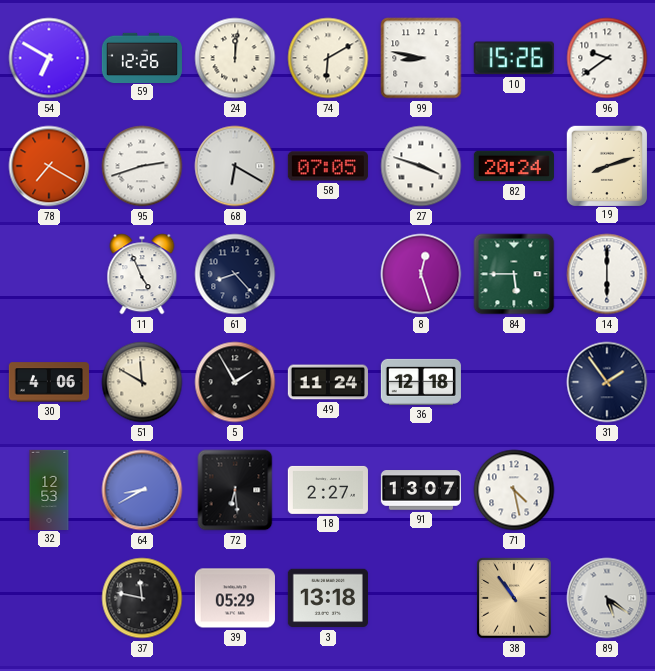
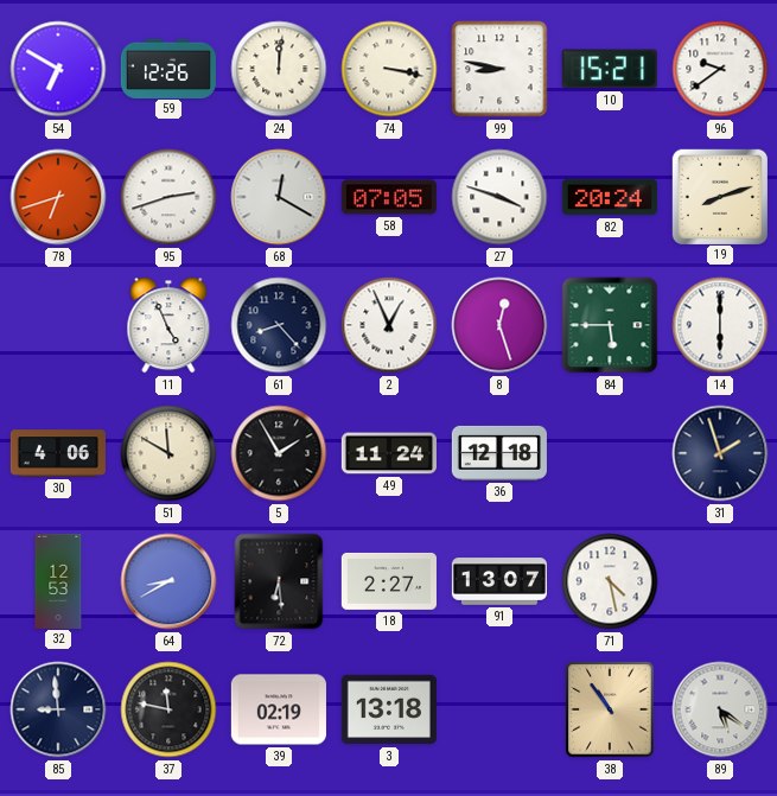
74: 6:10 -> 3:17
10: 15:26 -> 15:21
78: 7:20 -> 6:42
68: 6:20 -> 12:20
2: none -> 12:56
31: 1:54 -> 1:57
85: none -> 8:59
39: 05:29 -> 02:19
